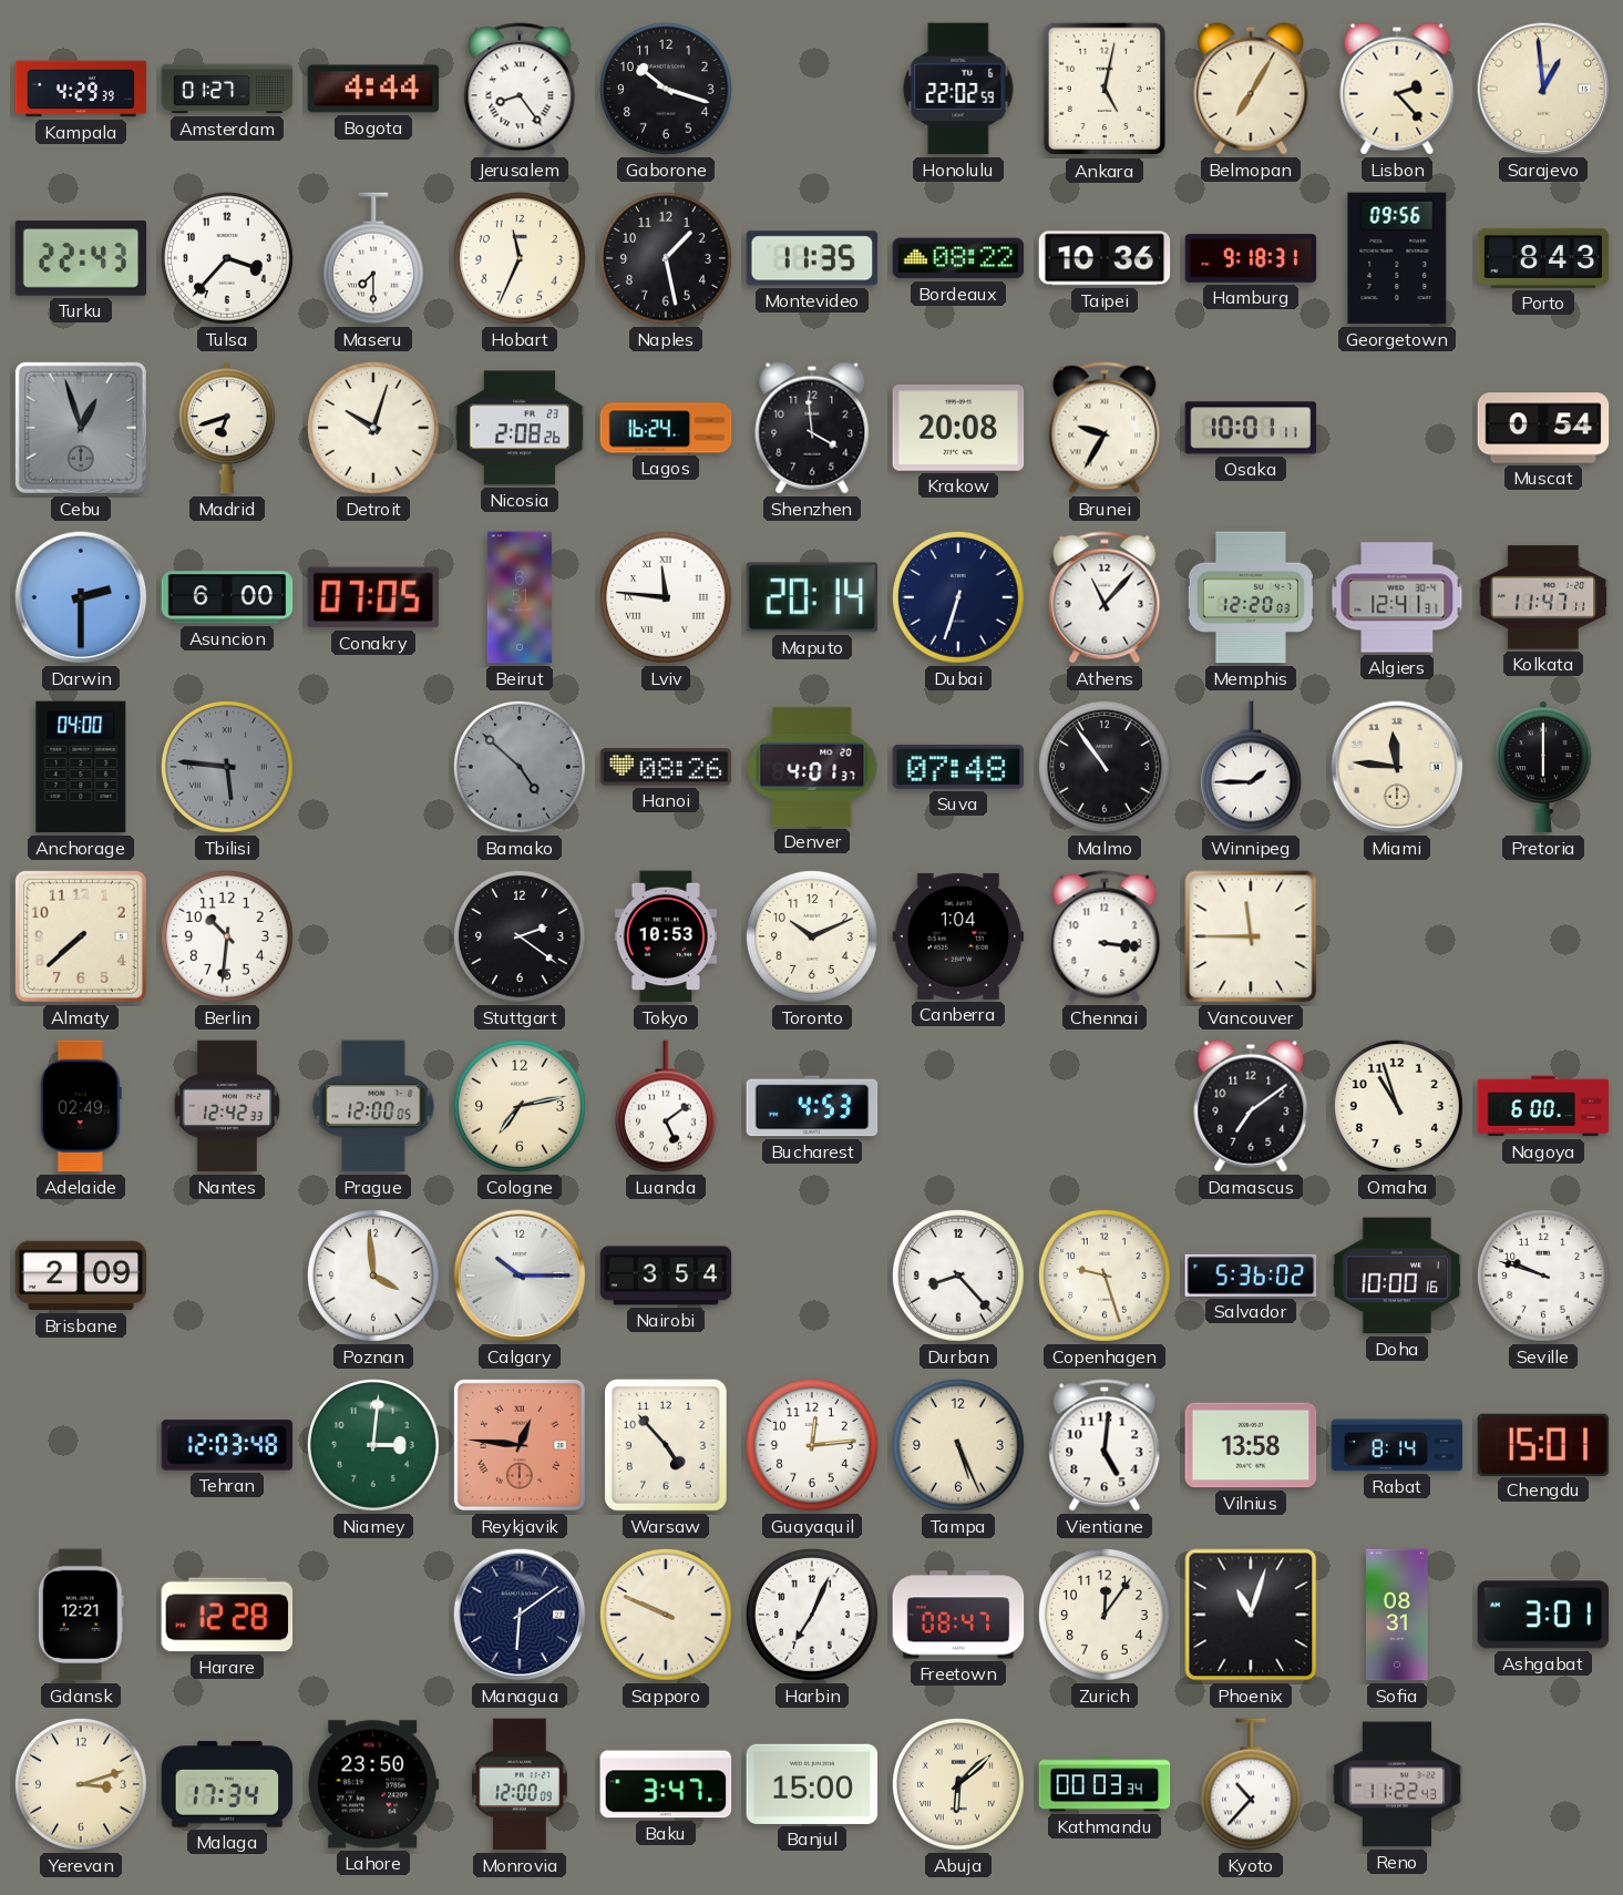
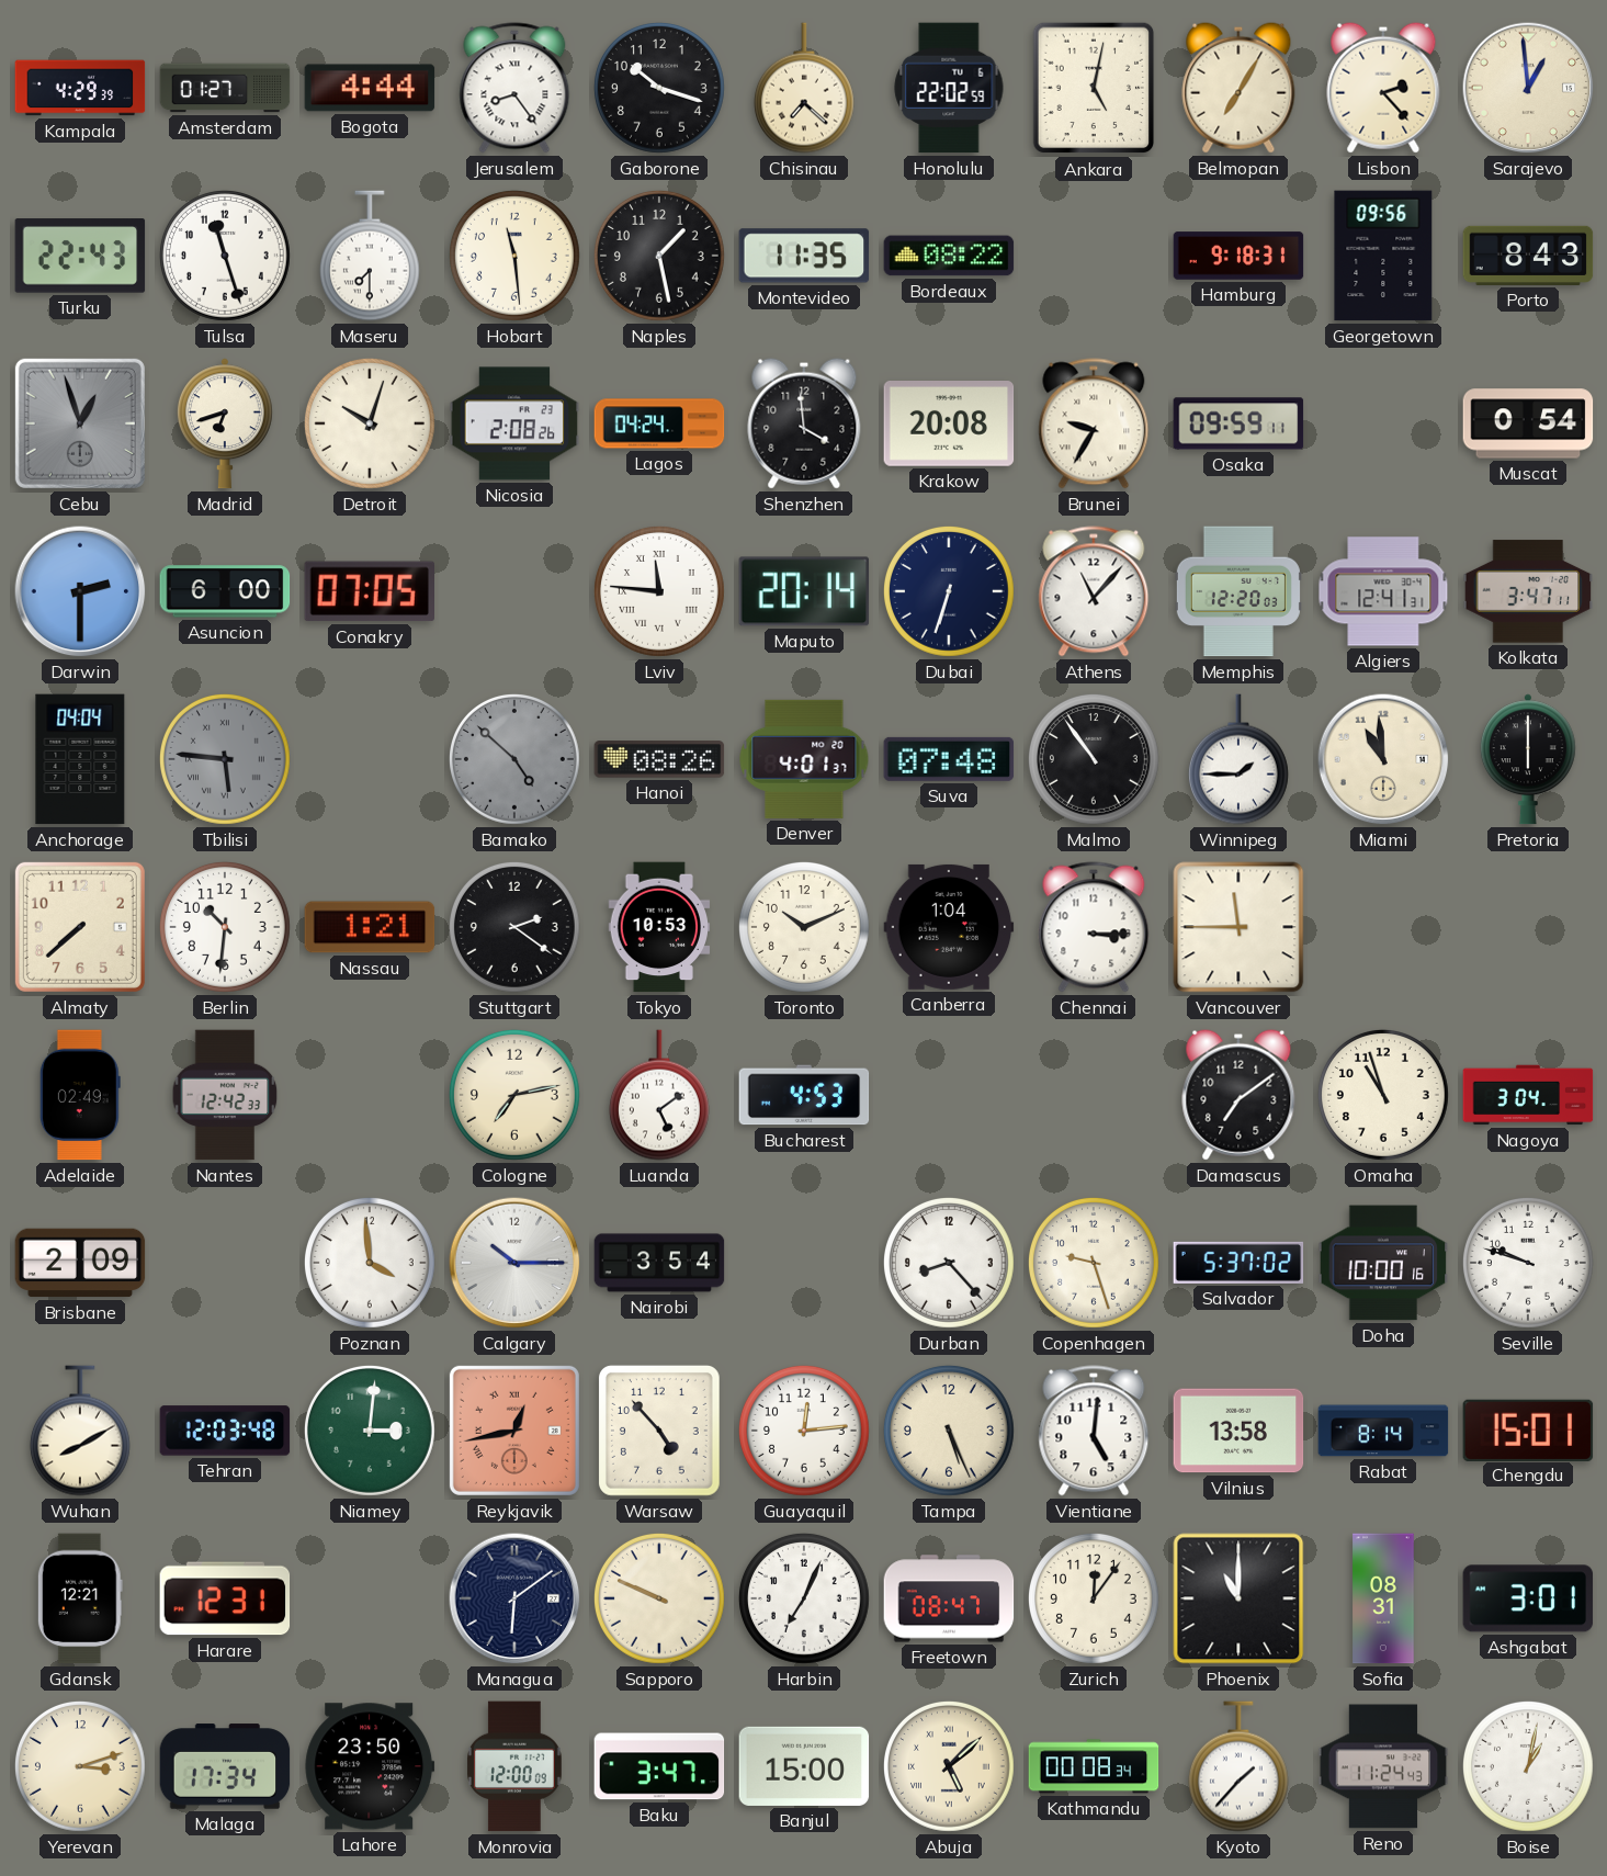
Chisinau: none -> 7:22
Tulsa: 3:37 -> 11:27
Hobart: 11:34 -> 11:29
Taipei: 10:36 -> none
Lagos: 16:24 -> 04:24
Osaka: 10:01 -> 09:59
Beirut: 6:51 -> none
Kolkata: 11:47 -> 3:47
Anchorage: 04:00 -> 04:04
Miami: 11:46 -> 10:59
Nassau: none -> 1:21
Chennai: 3:16 -> 3:15
Prague: 12:00 -> none
Nagoya: 6:00 -> 3:04
Salvador: 5:36 -> 5:37
Wuhan: none -> 8:10
Reykjavik: 12:46 -> 12:43
Harare: 12:28 -> 12:31
Phoenix: 11:03 -> 11:00
Abuja: 6:08 -> 5:08
Kathmandu: 00:03 -> 00:08
Kyoto: 10:37 -> 1:37
Reno: 11:22 -> 11:24
Boise: none -> 1:02
